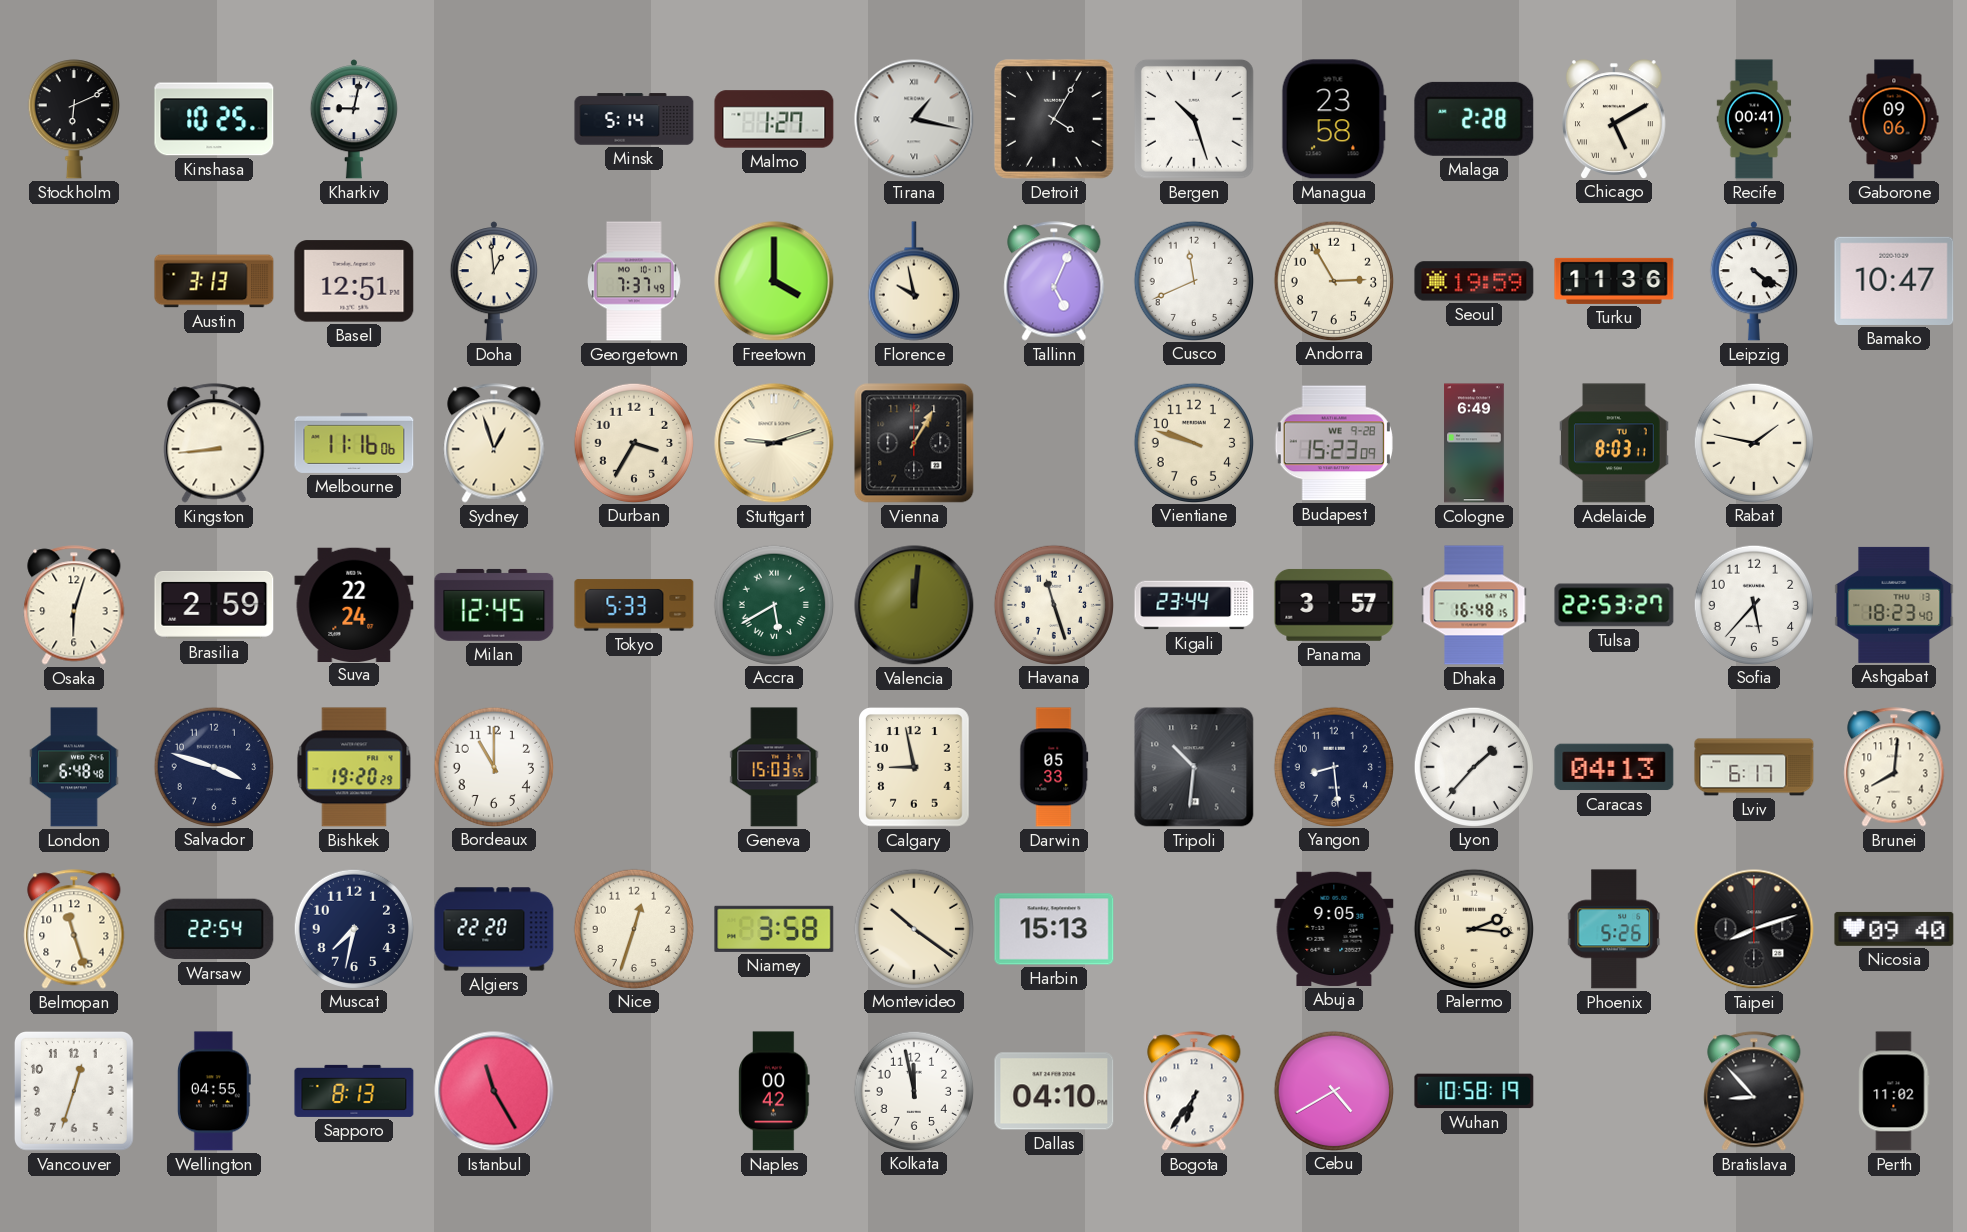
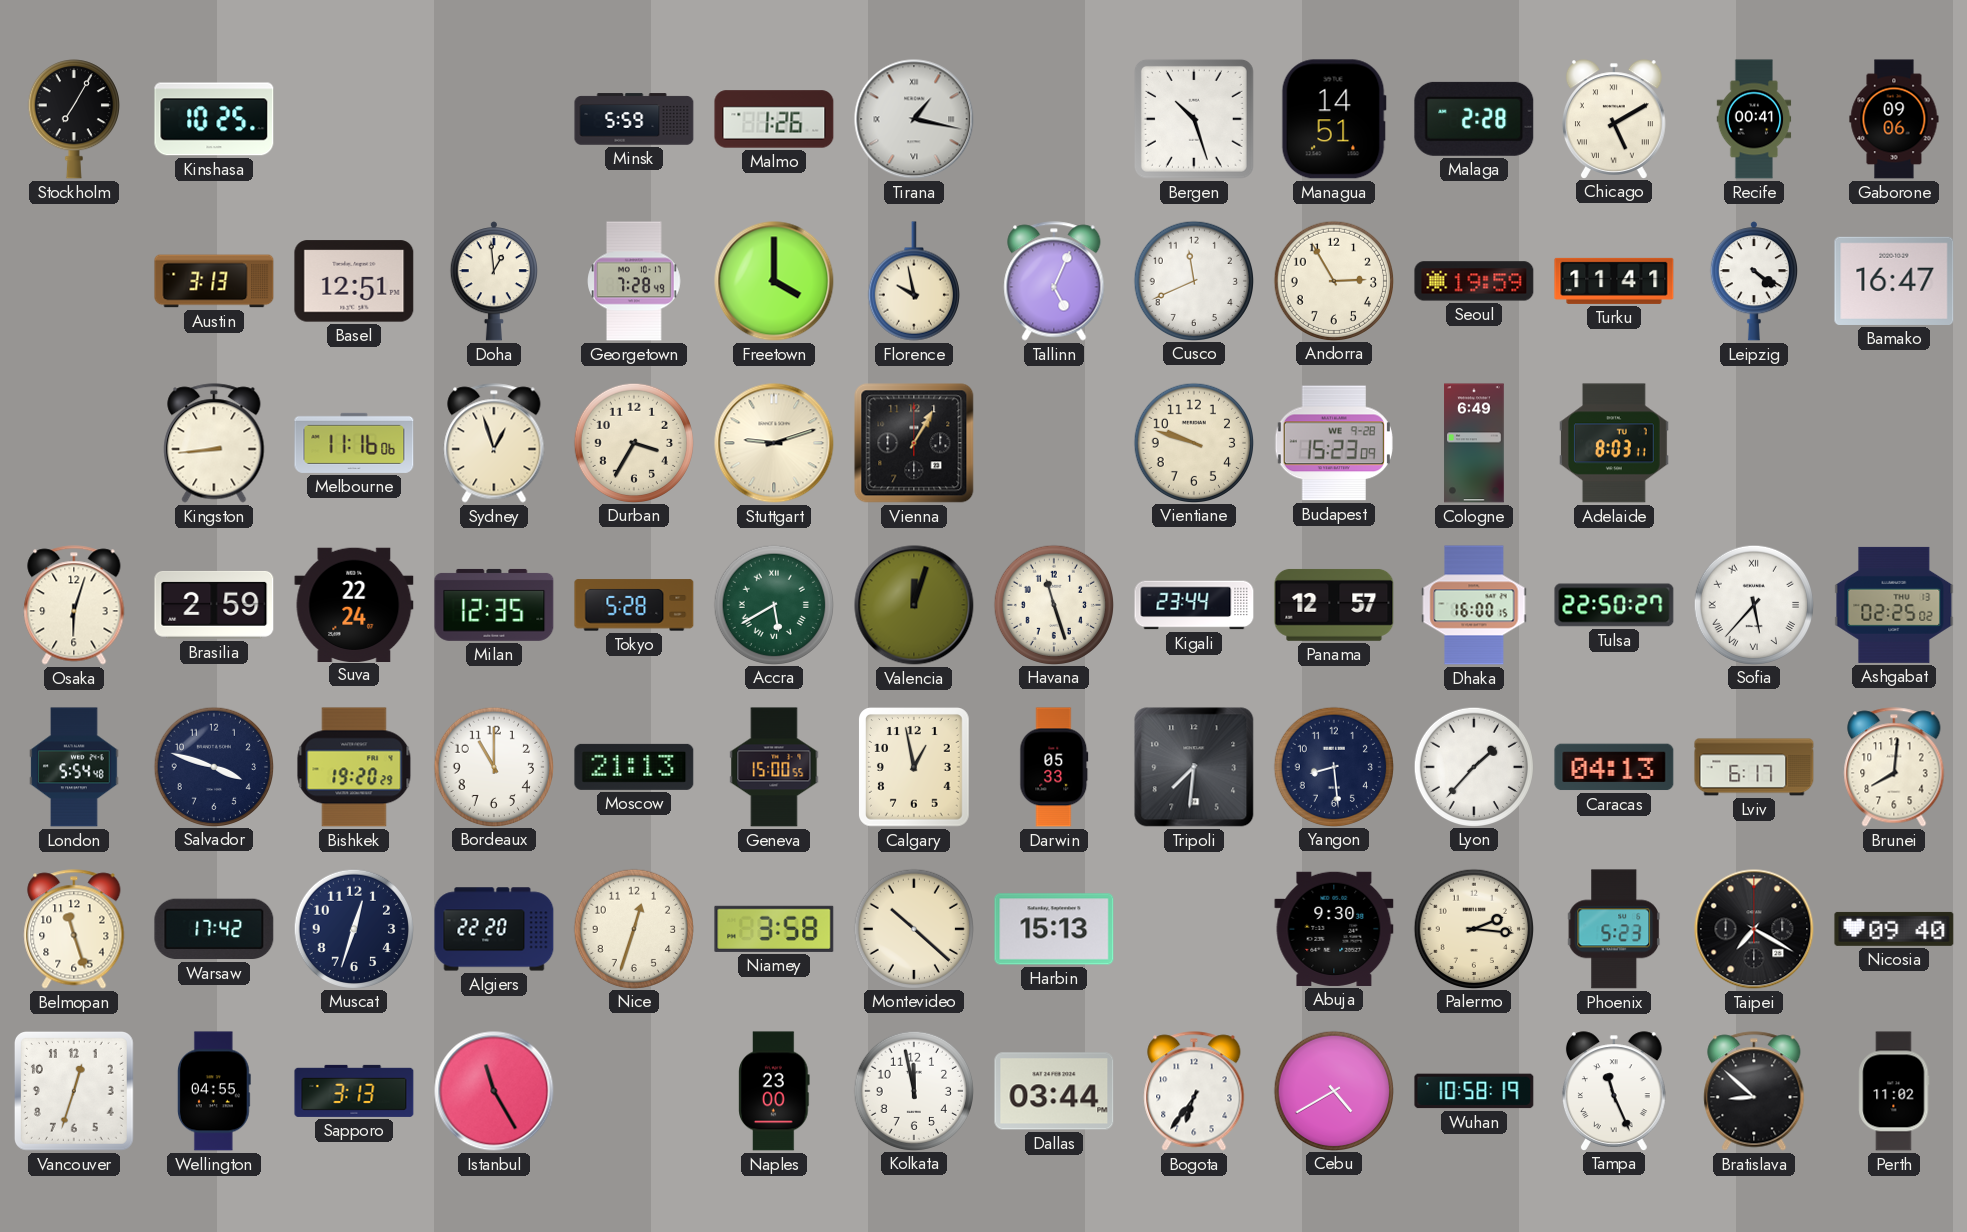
Stockholm: 6:11 -> 7:05
Kharkiv: 9:02 -> none
Minsk: 5:14 -> 5:59
Malmo: 1:27 -> 1:26
Detroit: 4:05 -> none
Managua: 23:58 -> 14:51
Georgetown: 7:37 -> 7:28
Turku: 11:36 -> 11:41
Bamako: 10:47 -> 16:47
Rabat: 1:47 -> none
Milan: 12:45 -> 12:35
Tokyo: 5:33 -> 5:28
Valencia: 12:01 -> 12:03
Panama: 3:57 -> 12:57
Dhaka: 16:48 -> 16:00
Tulsa: 22:53 -> 22:50
Sofia numerals: Arabic -> Roman
Ashgabat: 18:23 -> 02:25
London: 6:48 -> 5:54
Moscow: none -> 21:13
Geneva: 15:03 -> 15:00
Calgary: 8:58 -> 12:58
Tripoli: 10:31 -> 7:31
Warsaw: 22:54 -> 17:42
Muscat: 7:32 -> 12:33
Montevideo: 10:21 -> 10:22
Abuja: 9:05 -> 9:30
Phoenix: 5:26 -> 5:23
Taipei: 8:12 -> 7:20
Sapporo: 8:13 -> 3:13
Naples: 00:42 -> 23:00
Dallas: 04:10 -> 03:44
Tampa: none -> 11:26
Bratislava: 8:53 -> 8:52
